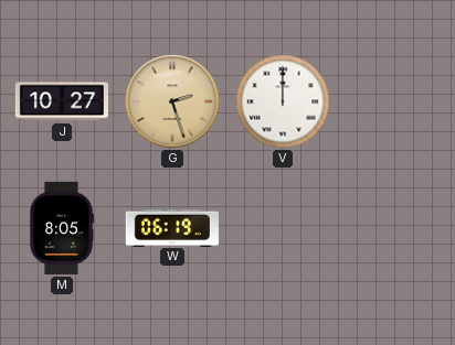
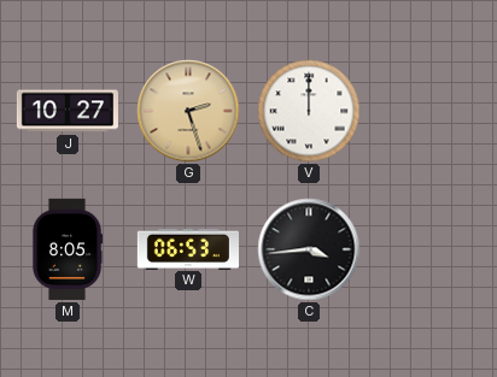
W: 06:19 -> 06:53
C: none -> 3:44
